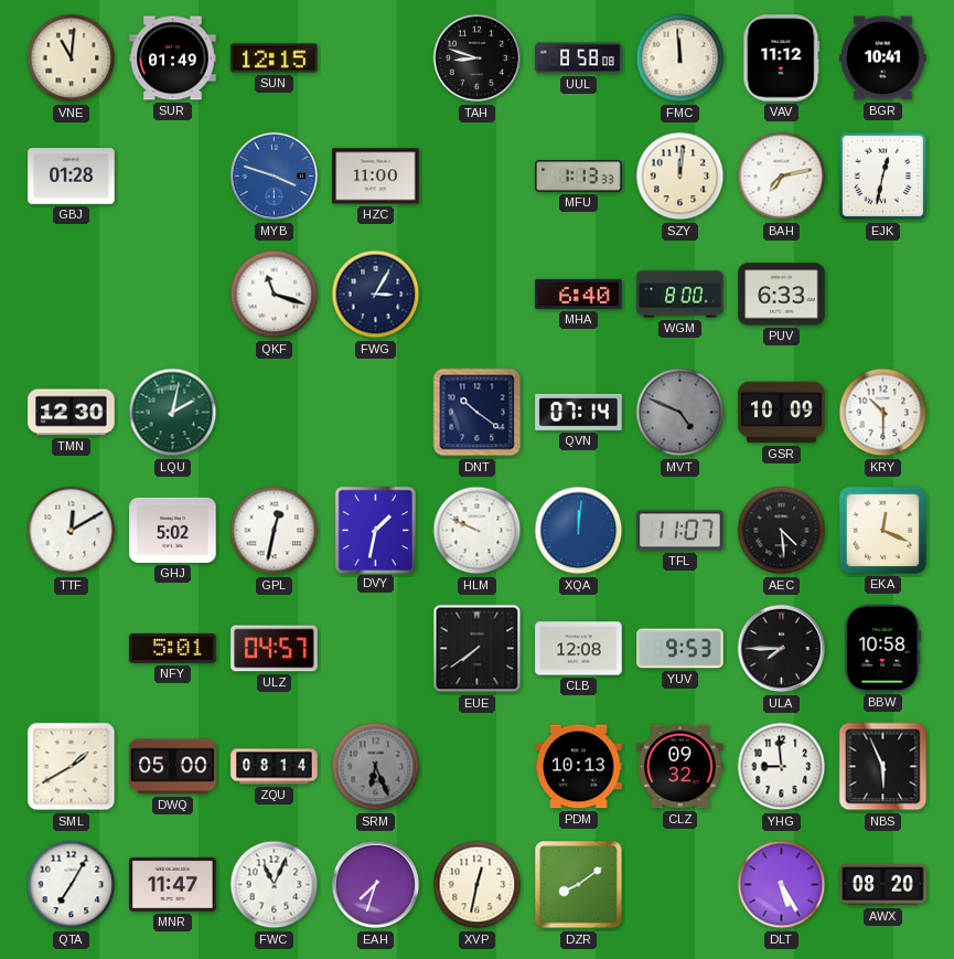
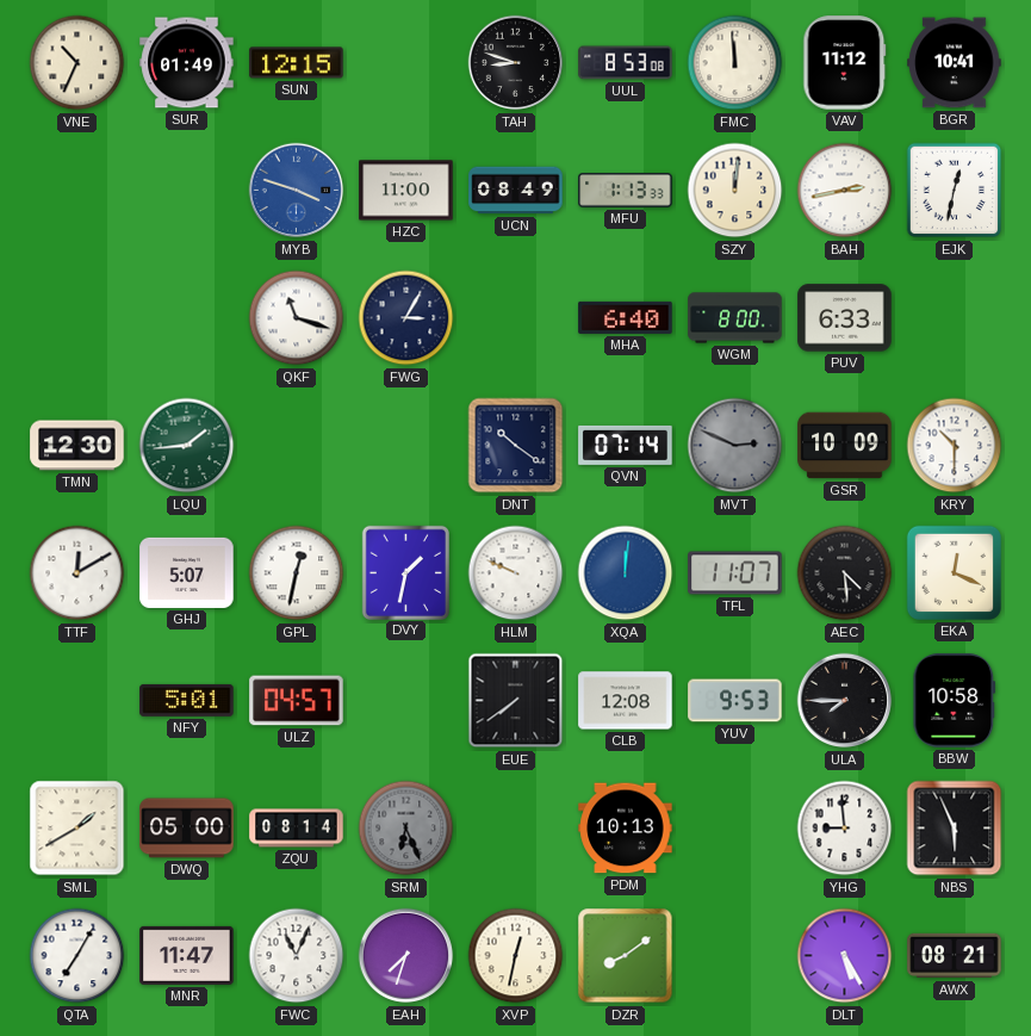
VNE: 11:01 -> 10:34
UUL: 8:58 -> 8:53
GBJ: 01:28 -> none
UCN: none -> 08:49
BAH: 7:13 -> 2:43
LQU: 2:02 -> 1:44
MVT: 4:49 -> 2:49
GHJ: 5:02 -> 5:07
CLZ: 09:32 -> none
AWX: 08:20 -> 08:21
